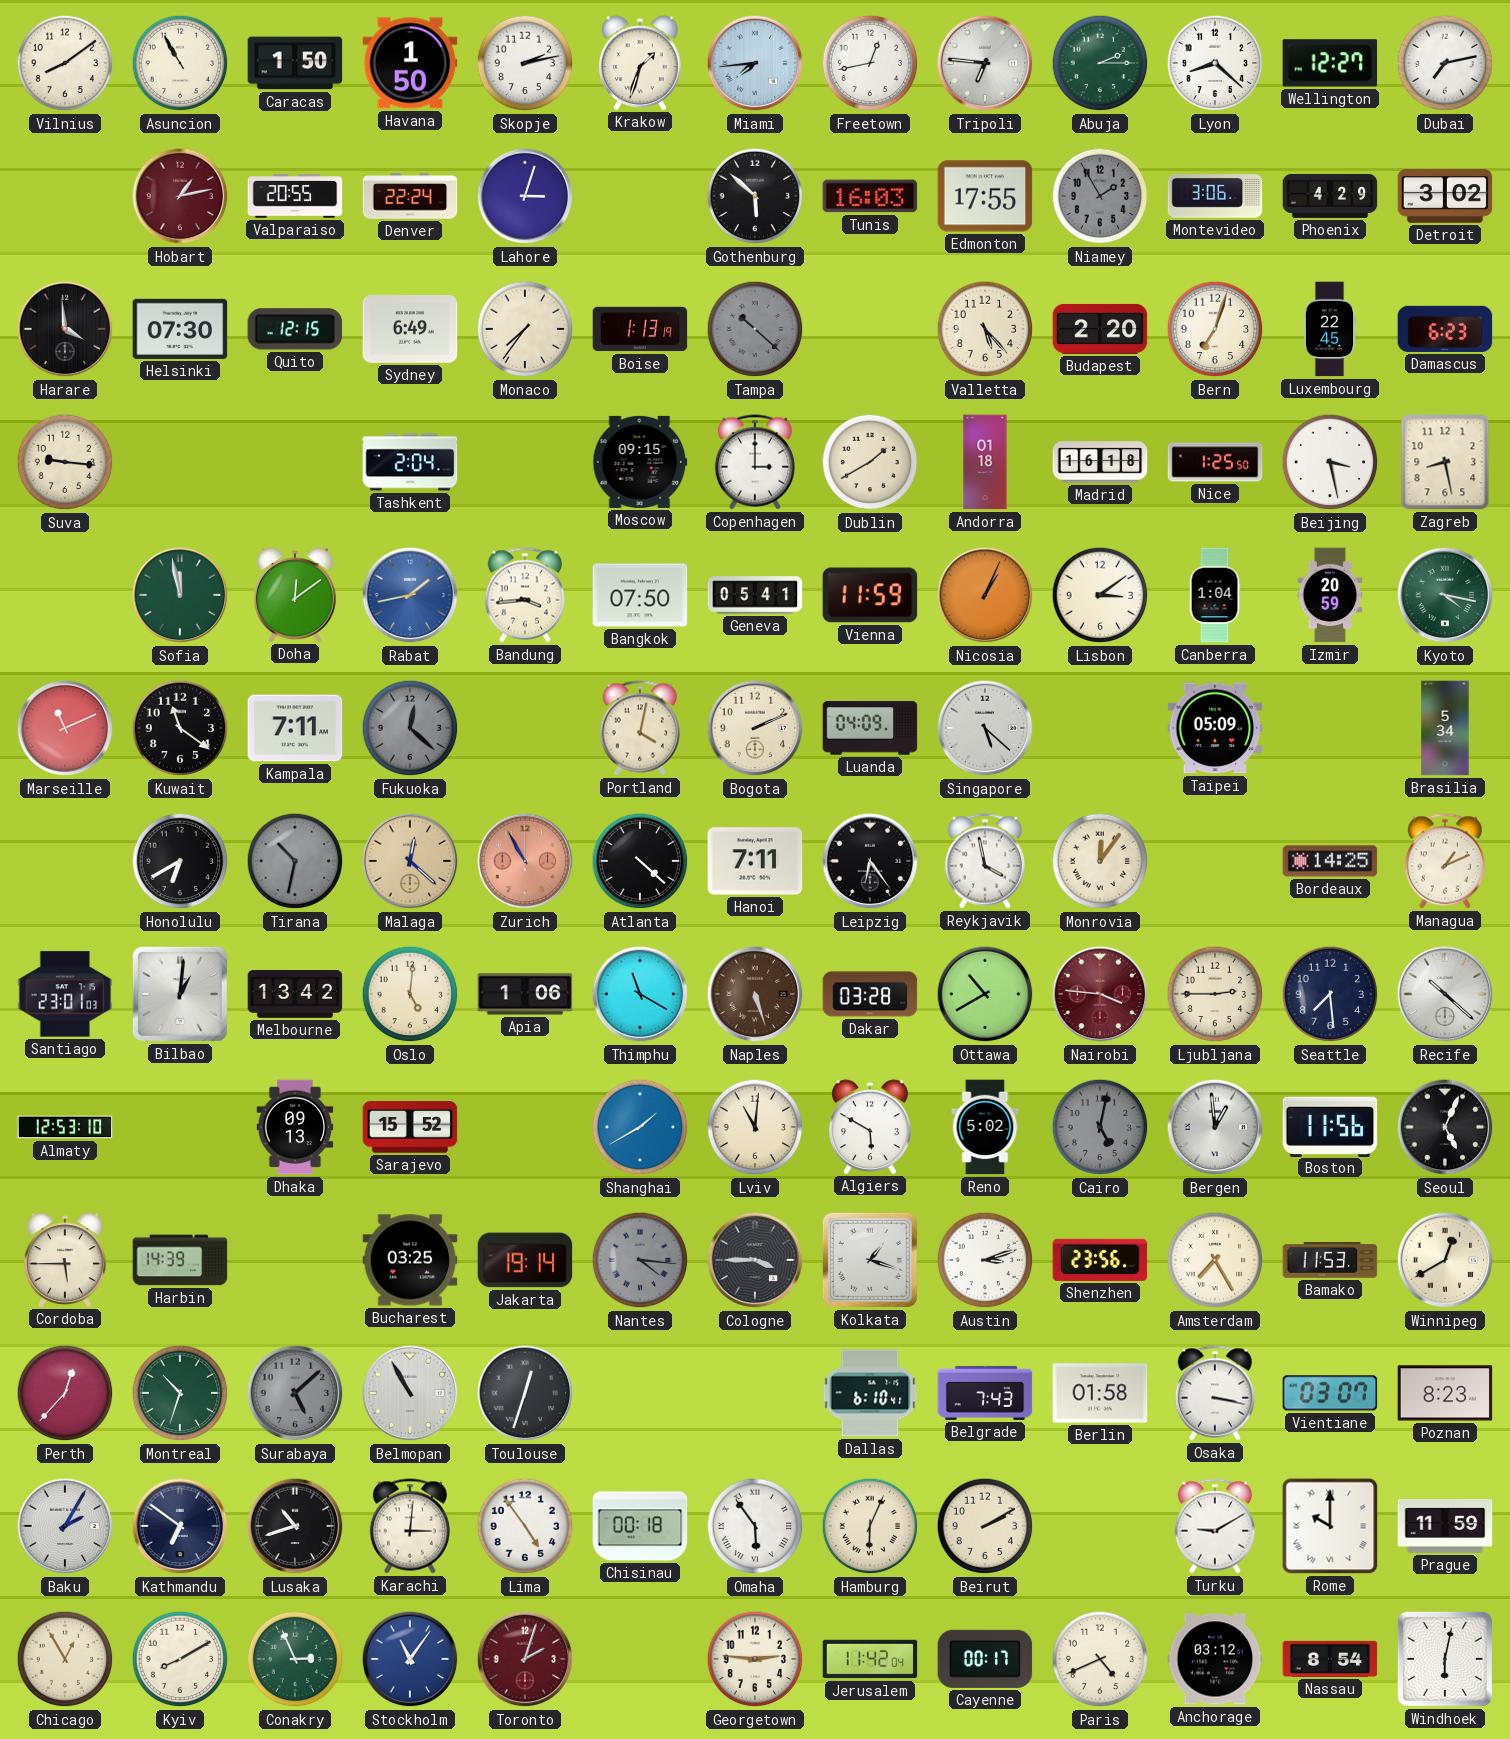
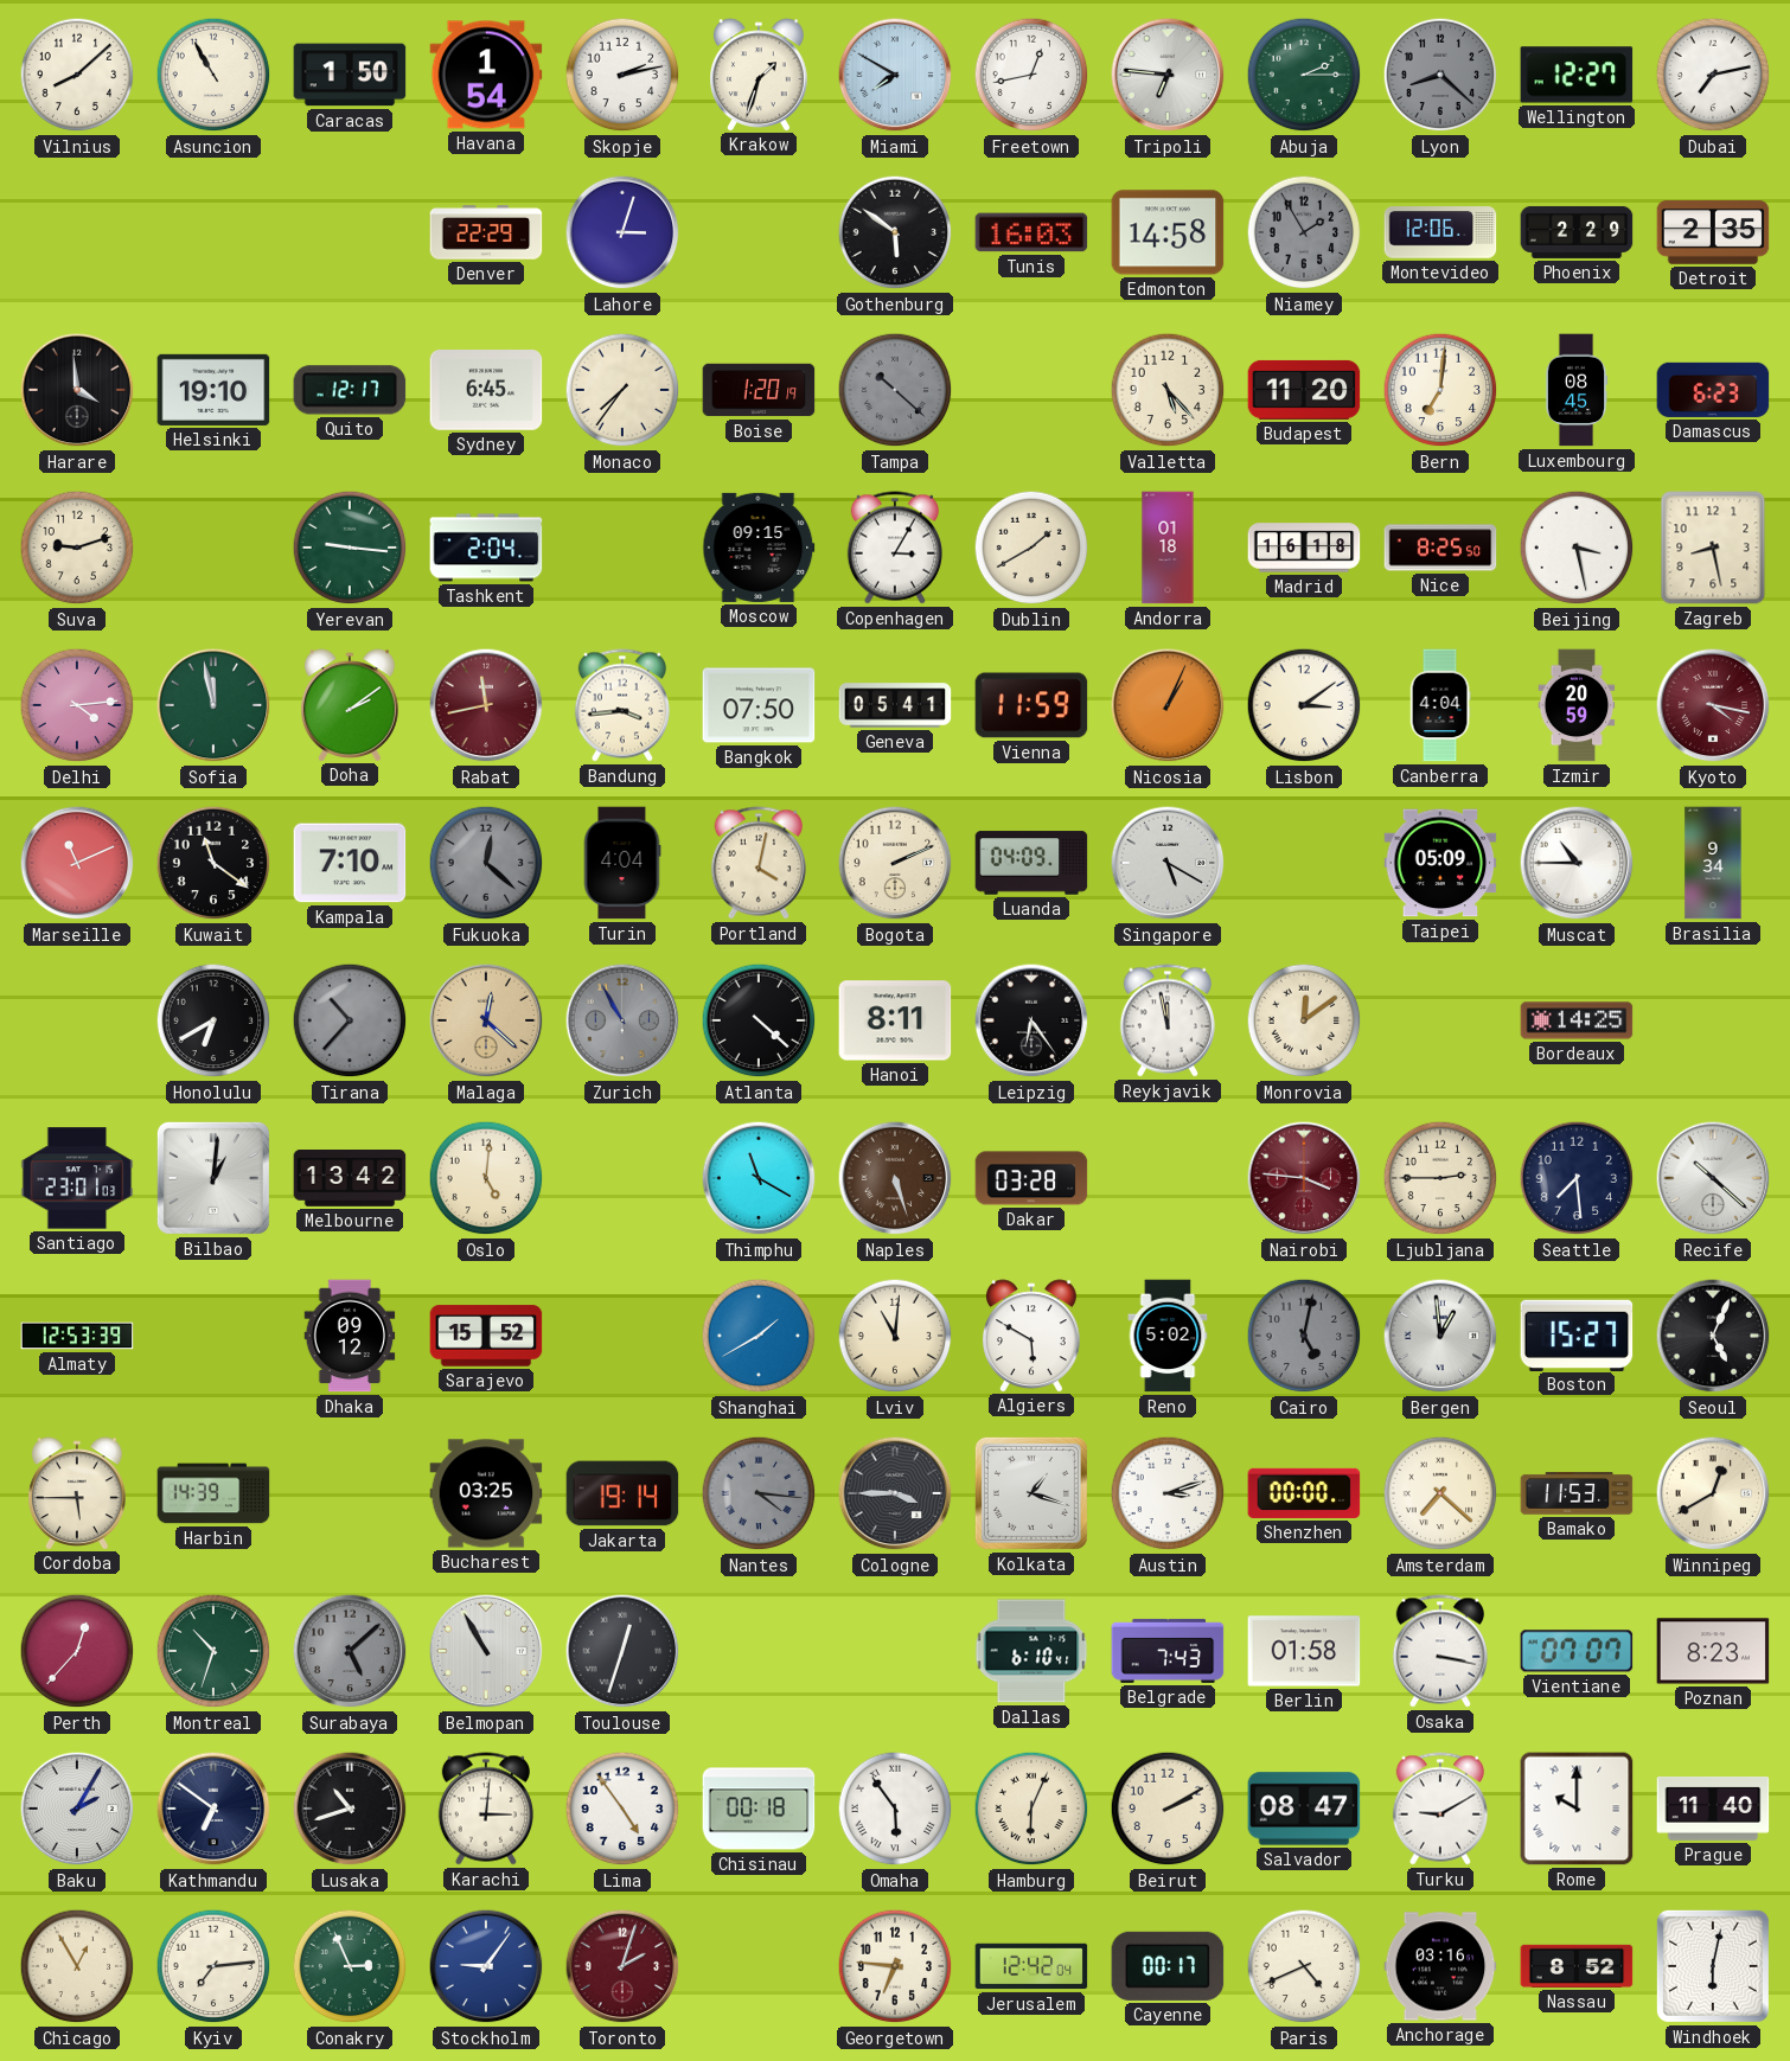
Vilnius: 8:09 -> 8:08
Havana: 1:50 -> 1:54
Miami: 7:44 -> 7:50
Lyon dial: white -> grey
Hobart: 1:13 -> none
Valparaiso: 20:55 -> none
Denver: 22:24 -> 22:29
Gothenburg: 5:52 -> 5:51
Edmonton: 17:55 -> 14:58
Montevideo: 3:06 -> 12:06
Phoenix: 4:29 -> 2:29
Detroit: 3:02 -> 2:35
Helsinki: 07:30 -> 19:10
Quito: 12:15 -> 12:17
Sydney: 6:49 -> 6:45
Boise: 1:13 -> 1:20
Budapest: 2:20 -> 11:20
Bern: 7:03 -> 7:01
Luxembourg: 22:45 -> 08:45
Suva: 9:16 -> 9:12
Yerevan: none -> 9:16
Copenhagen: 3:00 -> 3:05
Nice: 1:25 -> 8:25
Delhi: none -> 4:14
Doha: 12:09 -> 2:09
Rabat: 1:43 -> 11:43
Rabat dial: blue -> burgundy
Canberra: 1:04 -> 4:04
Kyoto dial: green -> burgundy
Kampala: 7:11 -> 7:10
Turin: none -> 4:04
Singapore: 5:22 -> 5:20
Muscat: none -> 10:45
Brasilia: 5:34 -> 9:34
Tirana: 10:32 -> 10:37
Zurich dial: salmon -> grey
Hanoi: 7:11 -> 8:11
Reykjavik: 3:58 -> 11:58
Monrovia: 12:06 -> 12:09
Managua: 1:11 -> none
Apia: 1:06 -> none
Ottawa: 10:40 -> none
Almaty: 12:53:10 -> 12:53:39
Dhaka: 09:13 -> 09:12
Boston: 11:56 -> 15:27
Shenzhen: 23:56 -> 00:00
Amsterdam: 7:25 -> 7:22
Vientiane: 03:07 -> 07:07
Salvador: none -> 08:47
Prague: 11:59 -> 11:40
Kyiv: 8:10 -> 7:14
Stockholm: 11:06 -> 9:06
Georgetown: 2:46 -> 6:46
Jerusalem: 11:42 -> 12:42
Anchorage: 03:12 -> 03:16
Nassau: 8:54 -> 8:52
